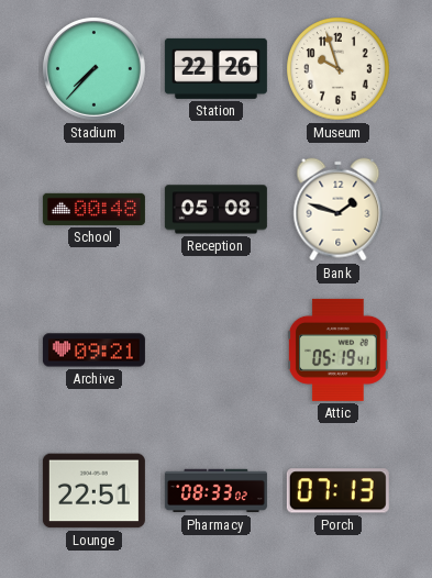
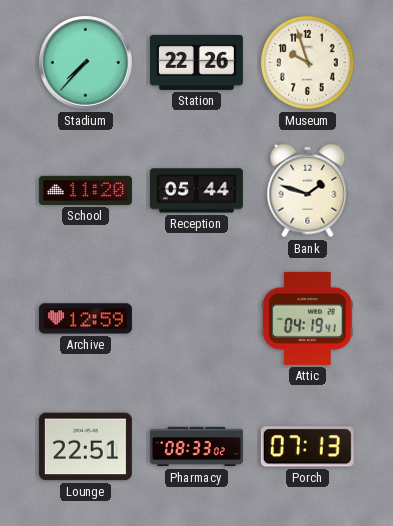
School: 00:48 -> 11:20
Reception: 05:08 -> 05:44
Archive: 09:21 -> 12:59
Attic: 05:19 -> 04:19
